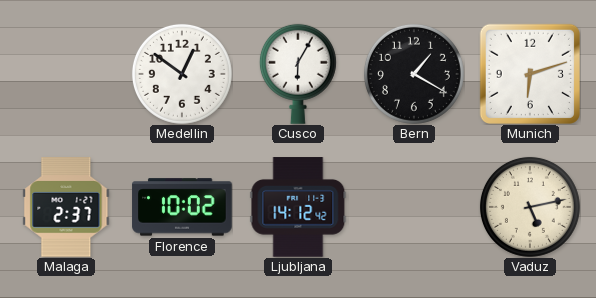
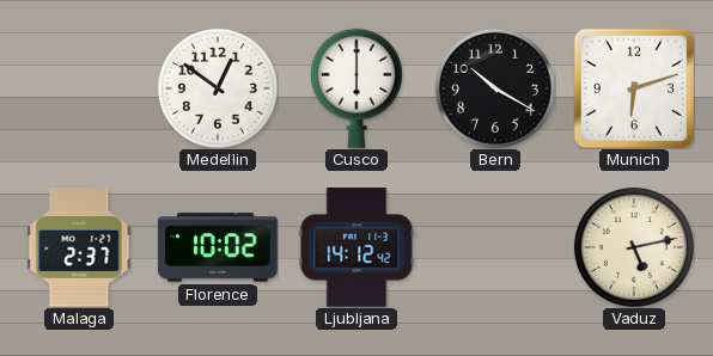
Cusco: 6:05 -> 6:00
Bern: 1:20 -> 10:20
